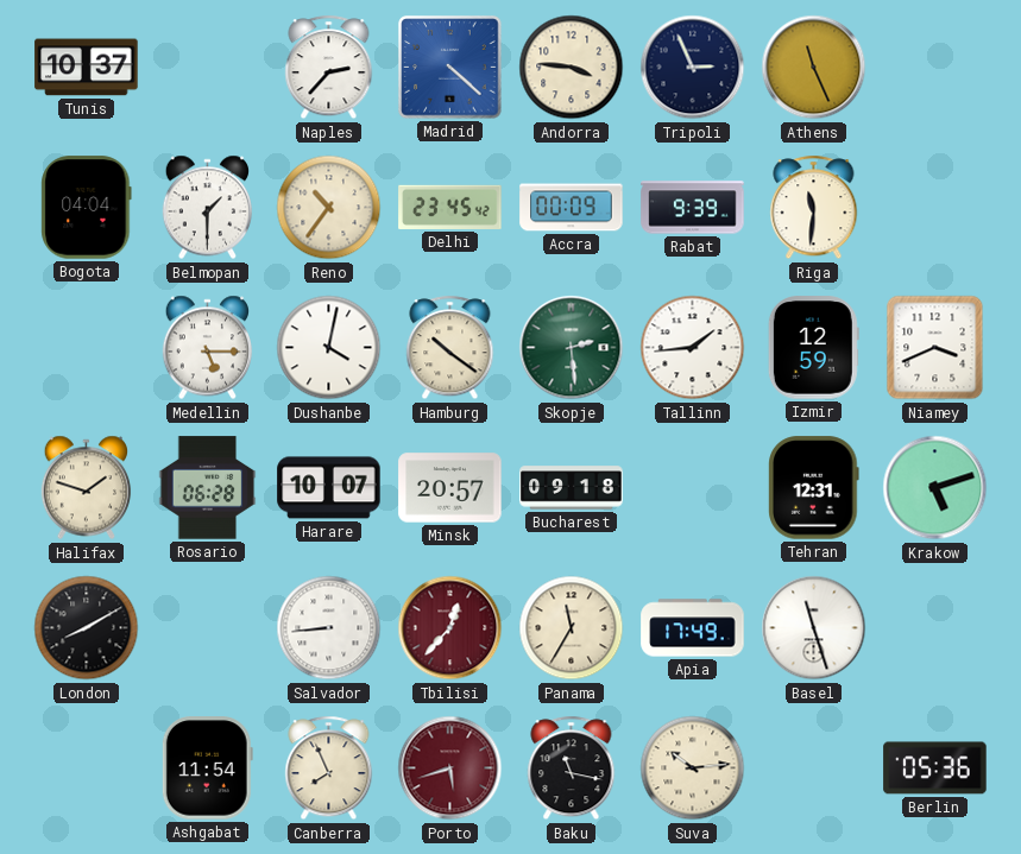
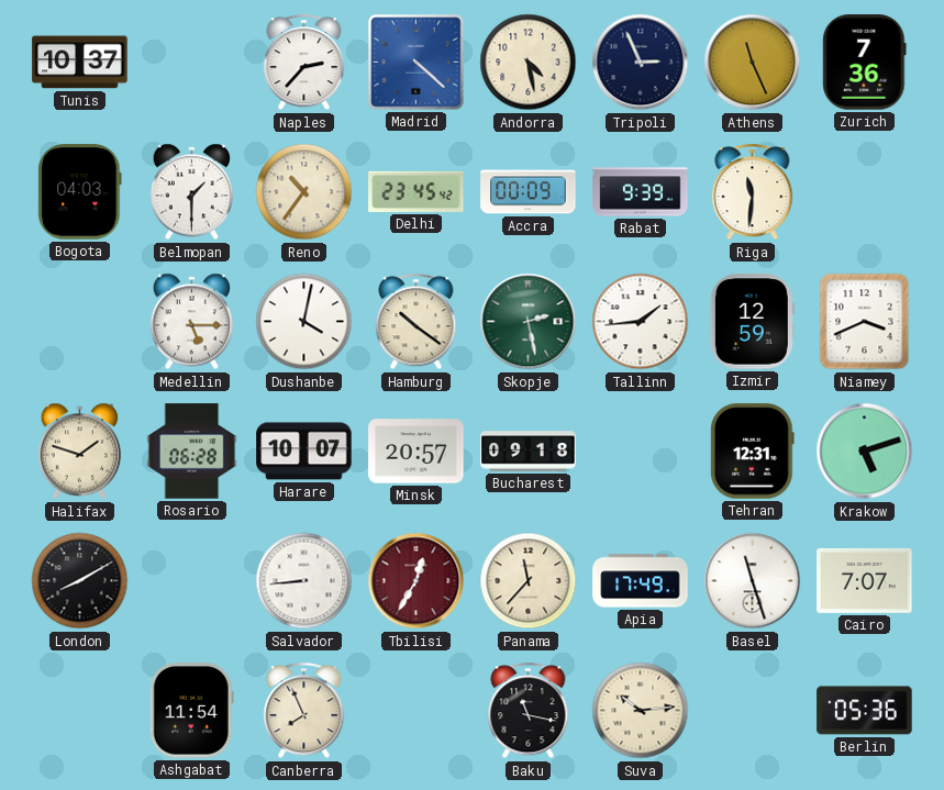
Andorra: 3:46 -> 4:28
Zurich: none -> 7:36
Bogota: 04:04 -> 04:03
Skopje: 2:29 -> 2:28
Tbilisi: 12:37 -> 12:35
Panama: 11:35 -> 11:37
Cairo: none -> 7:07
Porto: 5:42 -> none
